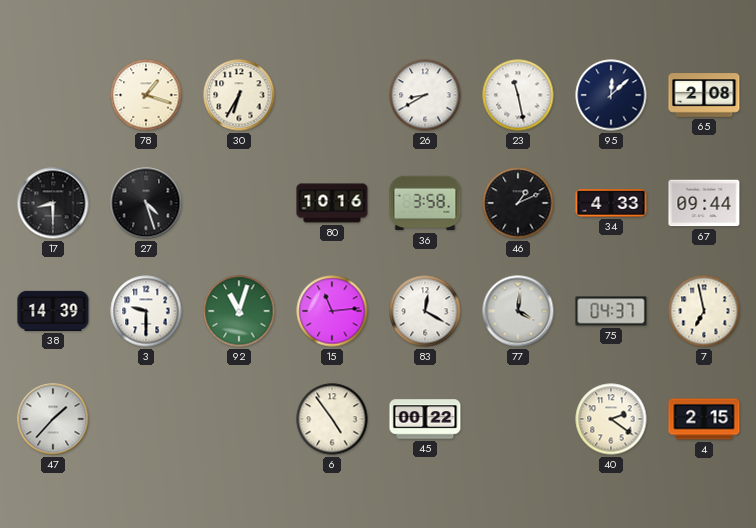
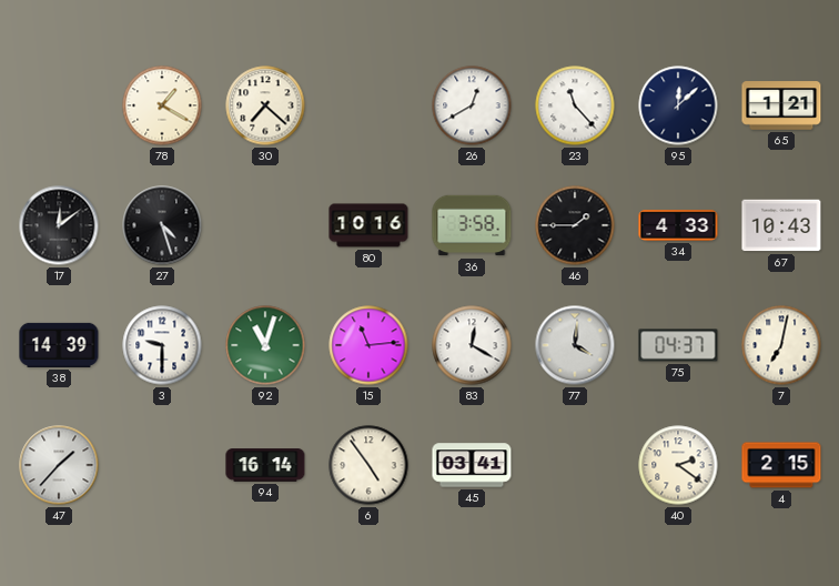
78: 1:18 -> 1:20
30: 6:35 -> 7:22
26: 8:40 -> 12:40
23: 11:28 -> 11:23
65: 2:08 -> 1:21
17: 8:30 -> 12:09
46: 1:11 -> 1:45
67: 09:44 -> 10:43
7: 6:58 -> 7:02
94: none -> 16:14
45: 00:22 -> 03:41
